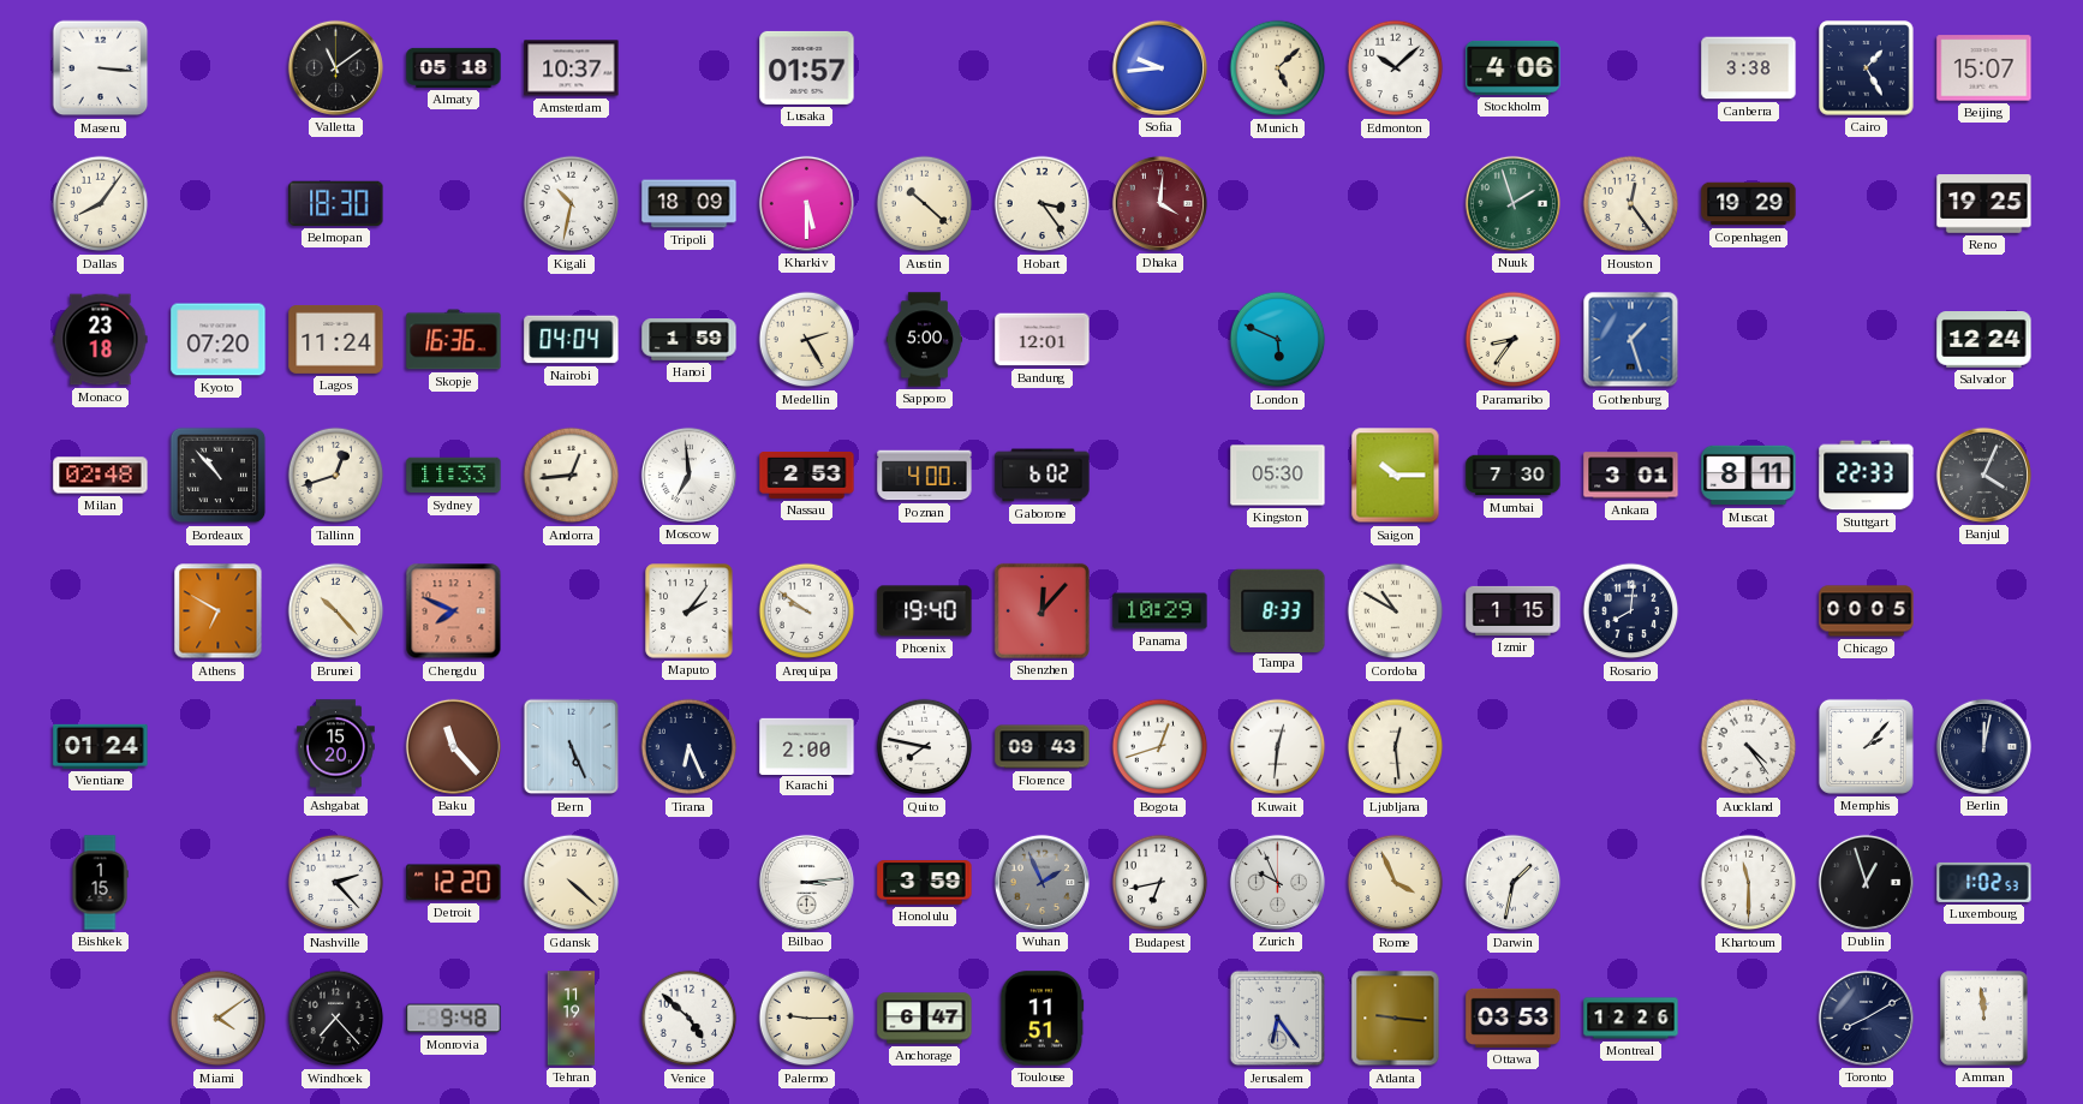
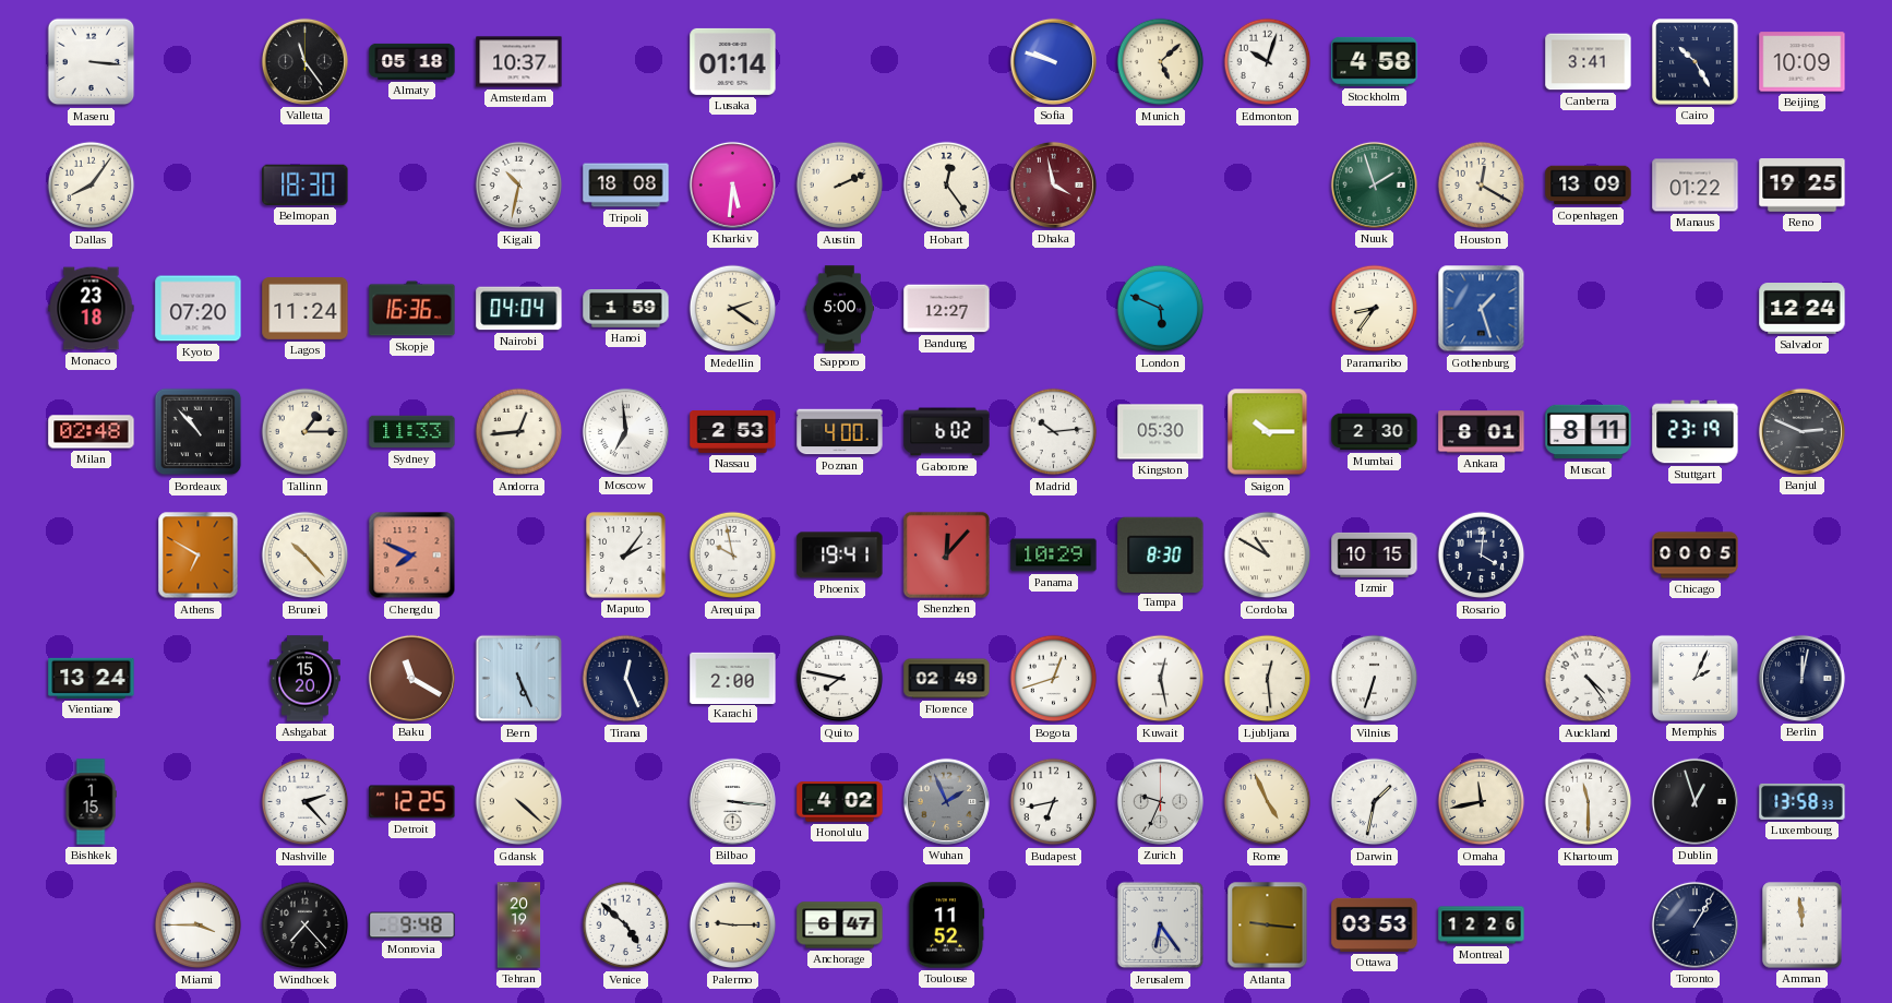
Valletta: 11:09 -> 11:24
Lusaka: 01:57 -> 01:14
Sofia: 9:44 -> 9:48
Edmonton: 10:08 -> 10:03
Stockholm: 4:06 -> 4:58
Canberra: 3:38 -> 3:41
Cairo: 1:25 -> 10:25
Beijing: 15:07 -> 10:09
Tripoli: 18:09 -> 18:08
Kharkiv: 5:30 -> 5:31
Austin: 10:22 -> 2:11
Hobart: 3:24 -> 12:24
Dhaka: 4:01 -> 3:58
Houston: 12:24 -> 12:20
Copenhagen: 19:29 -> 13:09
Manaus: none -> 01:22
Medellin: 2:25 -> 2:21
Bandung: 12:01 -> 12:27
Tallinn: 12:42 -> 1:15
Madrid: none -> 10:14
Mumbai: 7:30 -> 2:30
Ankara: 3:01 -> 8:01
Stuttgart: 22:33 -> 23:19
Banjul: 4:04 -> 2:49
Arequipa: 9:51 -> 9:58
Phoenix: 19:40 -> 19:41
Tampa: 8:33 -> 8:30
Izmir: 1:15 -> 10:15
Rosario: 8:01 -> 4:01
Vientiane: 01:24 -> 13:24
Baku: 11:23 -> 11:20
Tirana: 6:26 -> 12:26
Florence: 09:43 -> 02:49
Kuwait: 12:31 -> 12:28
Vilnius: none -> 6:33
Memphis: 2:07 -> 2:04
Detroit: 12:20 -> 12:25
Bilbao: 3:14 -> 3:16
Honolulu: 3:59 -> 4:02
Zurich: 9:56 -> 9:34
Rome: 3:56 -> 4:56
Omaha: none -> 11:43
Luxembourg: 1:02 -> 13:58
Miami: 4:09 -> 3:45
Tehran: 11:19 -> 20:19
Toulouse: 11:51 -> 11:52
Toronto: 8:10 -> 1:05
